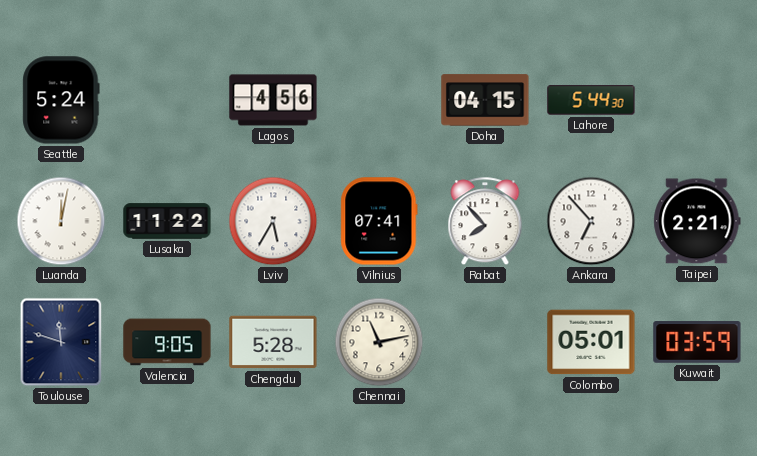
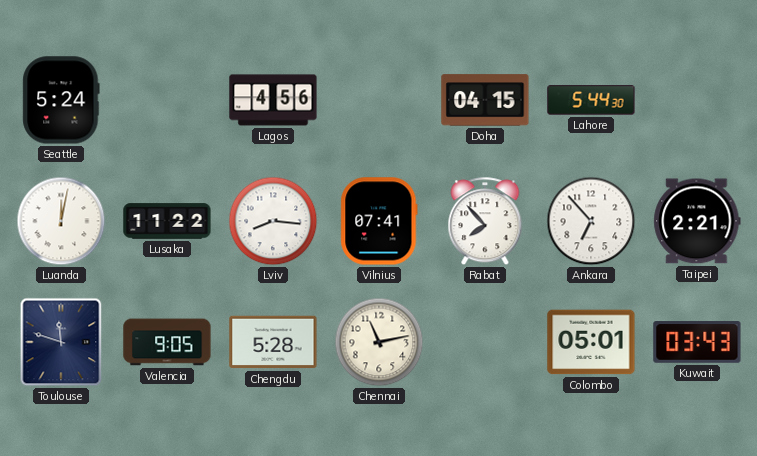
Lviv: 5:35 -> 8:16
Kuwait: 03:59 -> 03:43
